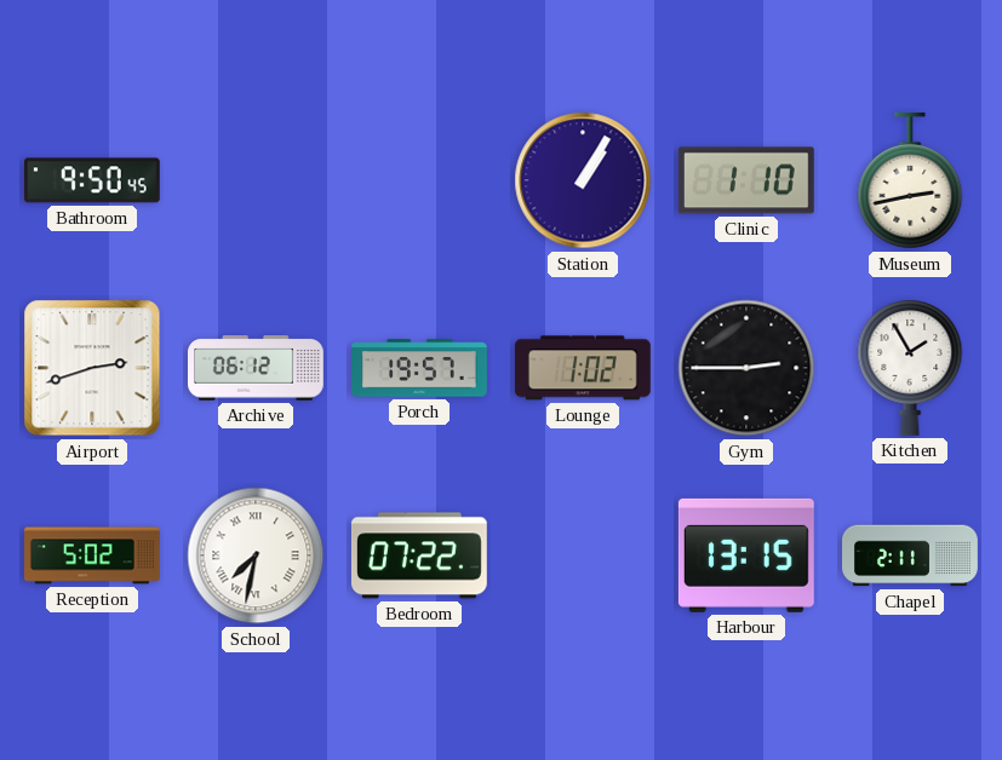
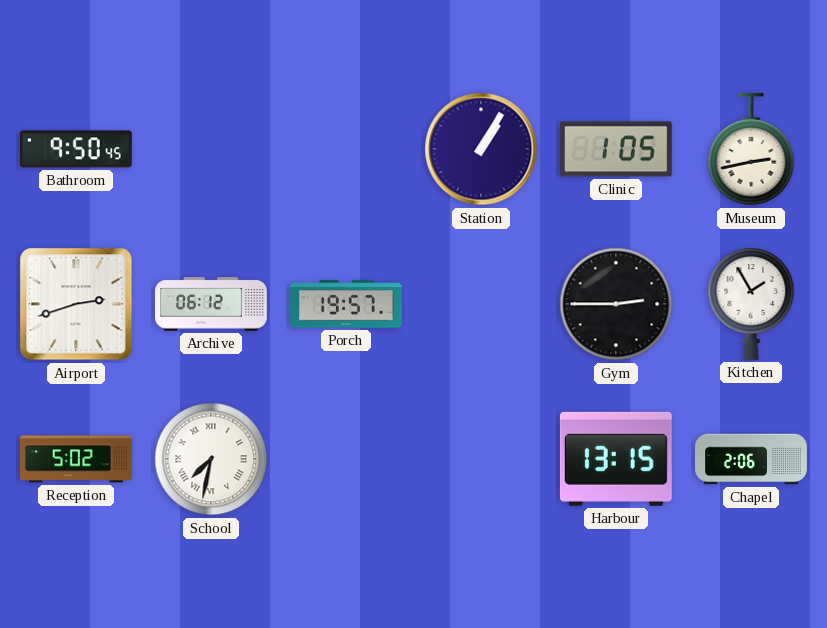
Clinic: 1:10 -> 1:05
Lounge: 1:02 -> none
Bedroom: 07:22 -> none
Chapel: 2:11 -> 2:06
